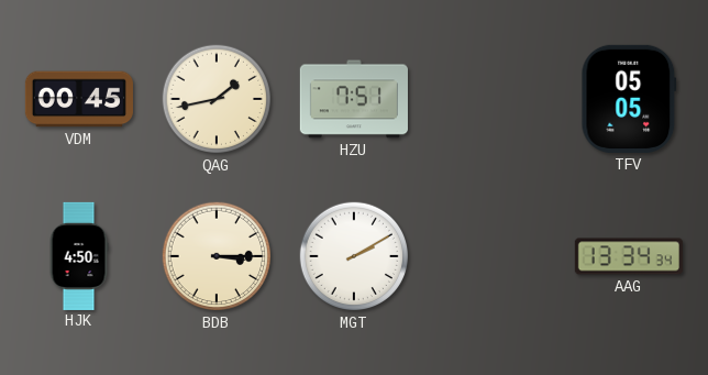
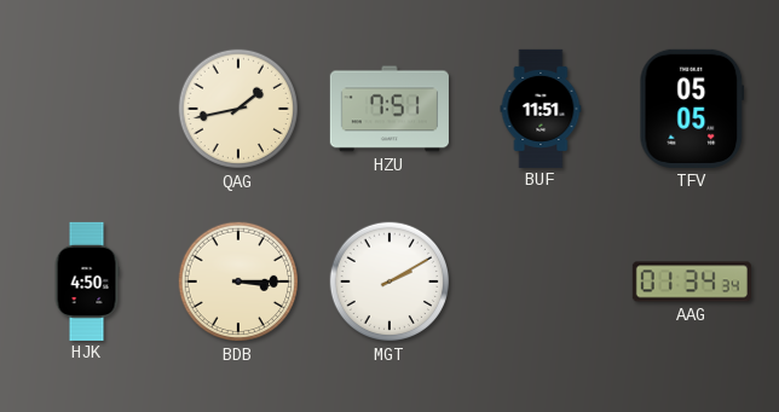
VDM: 00:45 -> none
BUF: none -> 11:51
AAG: 13:34 -> 01:34
